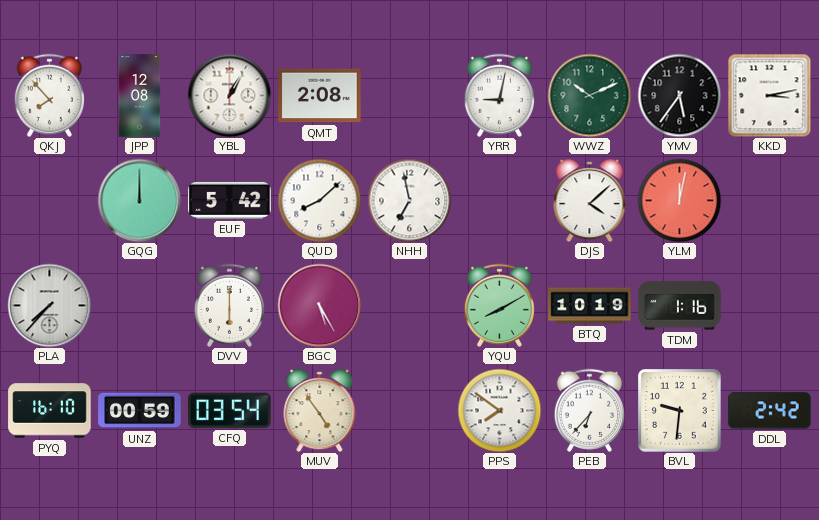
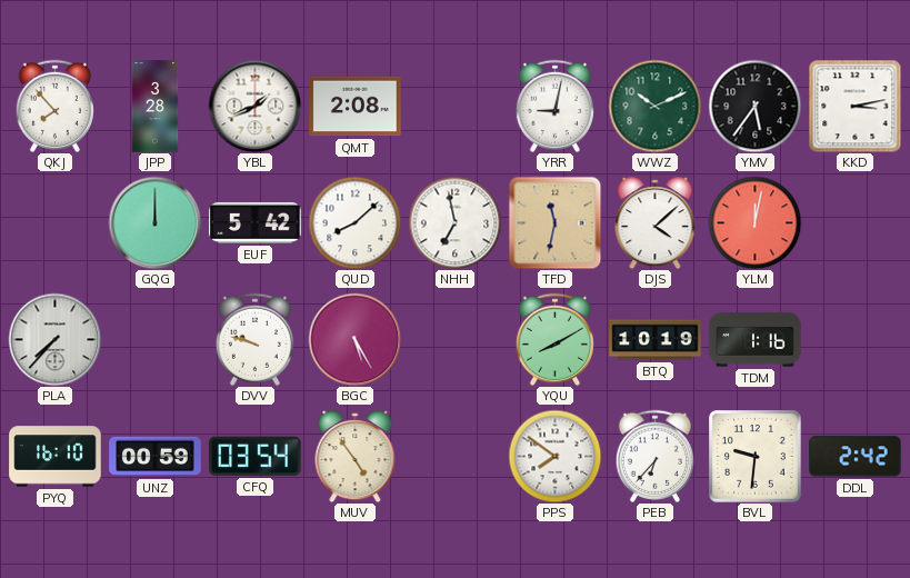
JPP: 12:08 -> 3:28
YBL: 1:05 -> 1:41
TFD: none -> 11:32
DVV: 6:00 -> 9:48
